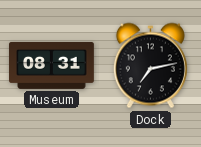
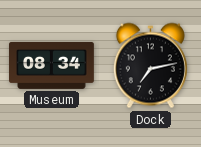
Museum: 08:31 -> 08:34
